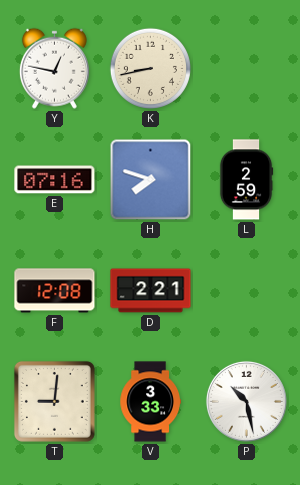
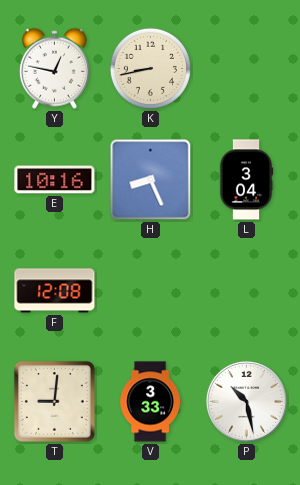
E: 07:16 -> 10:16
H: 7:48 -> 8:26
L: 2:59 -> 3:04
D: 2:21 -> none
